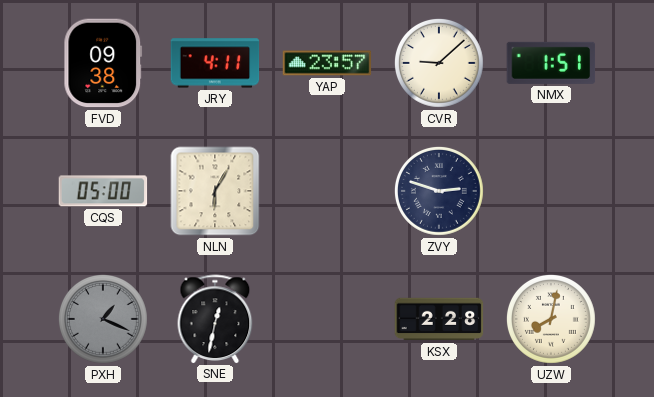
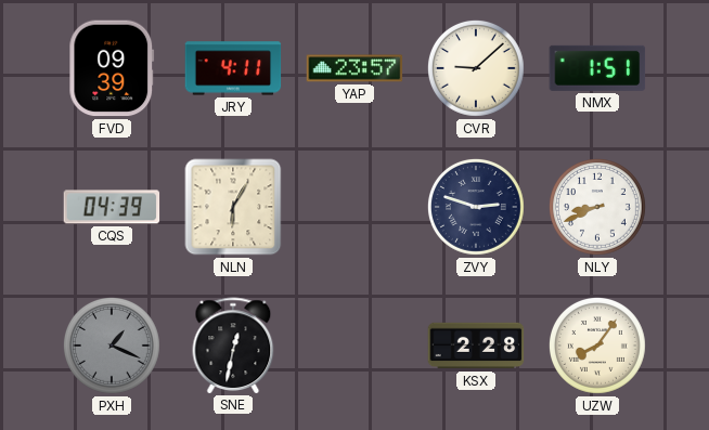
FVD: 09:38 -> 09:39
CQS: 05:00 -> 04:39
NLY: none -> 8:41
UZW: 8:02 -> 8:06
